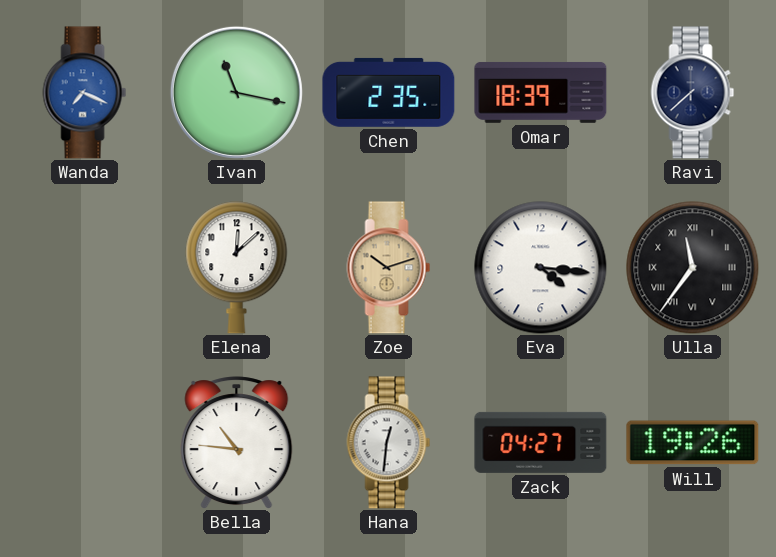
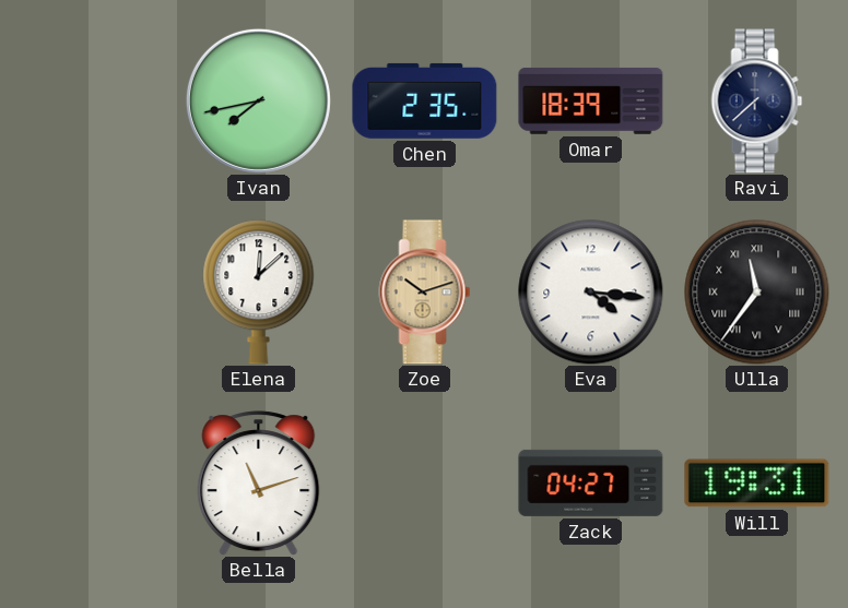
Wanda: 7:19 -> none
Ivan: 11:17 -> 7:43
Bella: 10:46 -> 11:12
Hana: 12:31 -> none
Will: 19:26 -> 19:31
